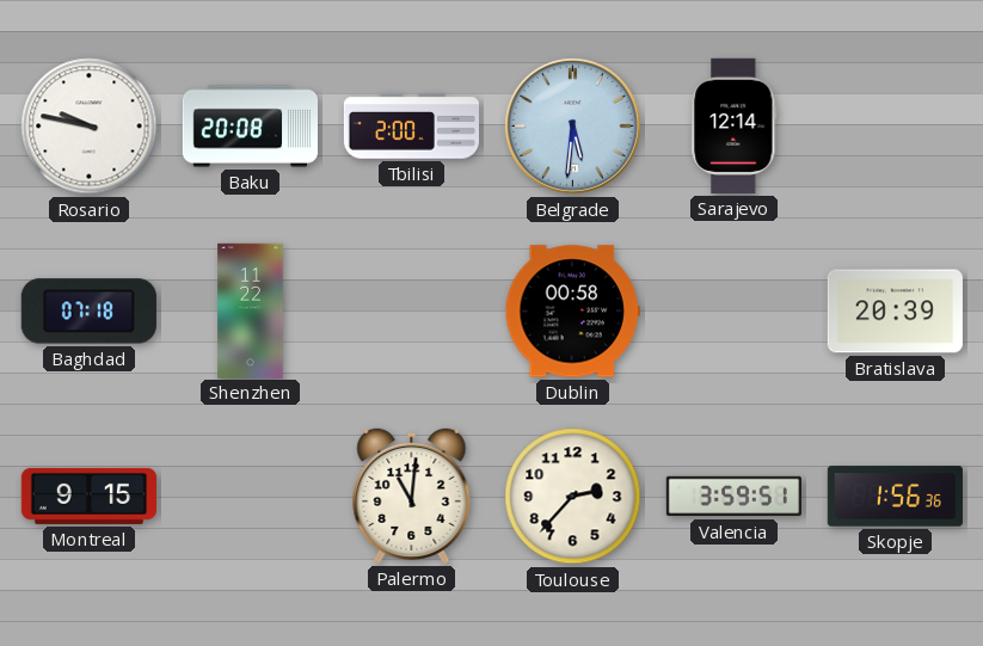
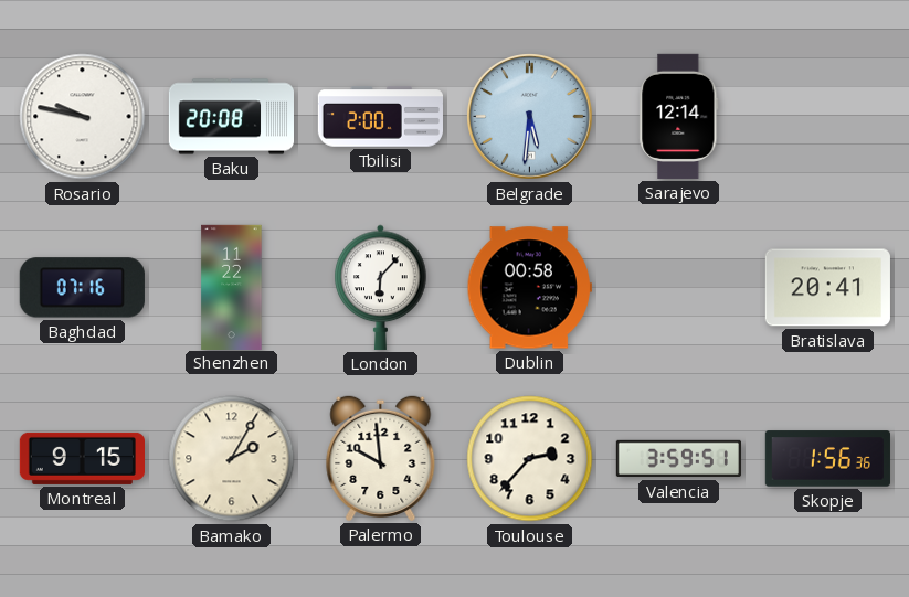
Baghdad: 07:18 -> 07:16
London: none -> 6:07
Bratislava: 20:39 -> 20:41
Bamako: none -> 2:05
Palermo: 11:01 -> 9:59
